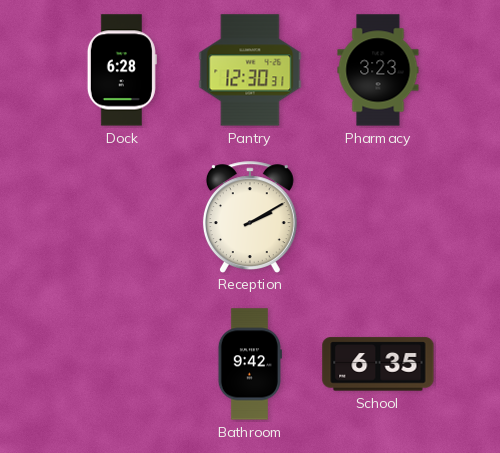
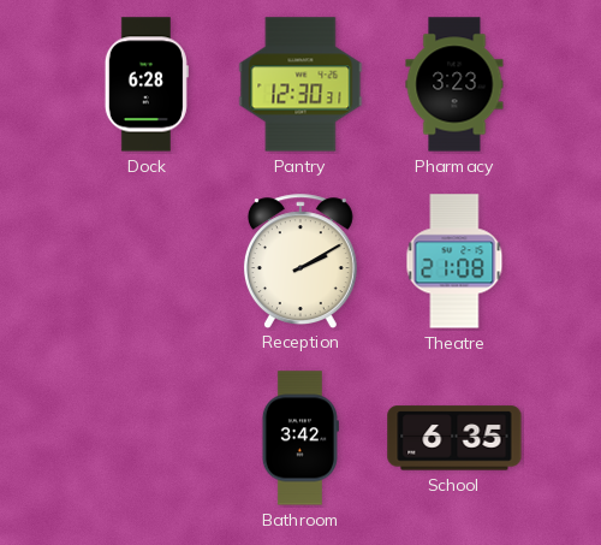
Theatre: none -> 21:08
Bathroom: 9:42 -> 3:42
